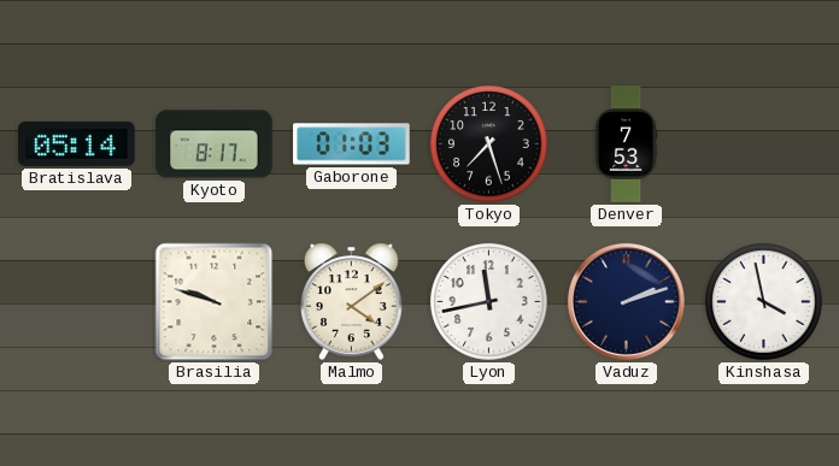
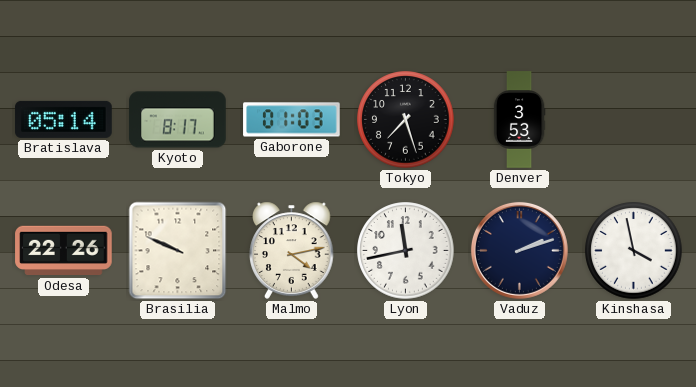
Denver: 7:53 -> 3:53
Odesa: none -> 22:26
Brasilia: 9:48 -> 9:49
Malmo: 4:09 -> 4:13
